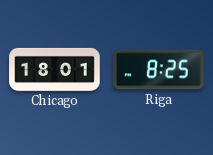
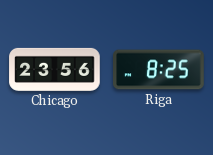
Chicago: 18:01 -> 23:56
